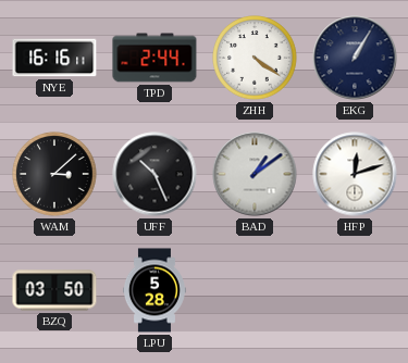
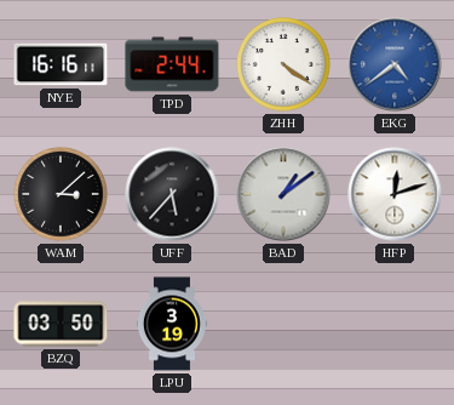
EKG: 1:05 -> 4:39
EKG dial: navy -> blue
UFF: 10:26 -> 5:37
LPU: 5:28 -> 3:19
